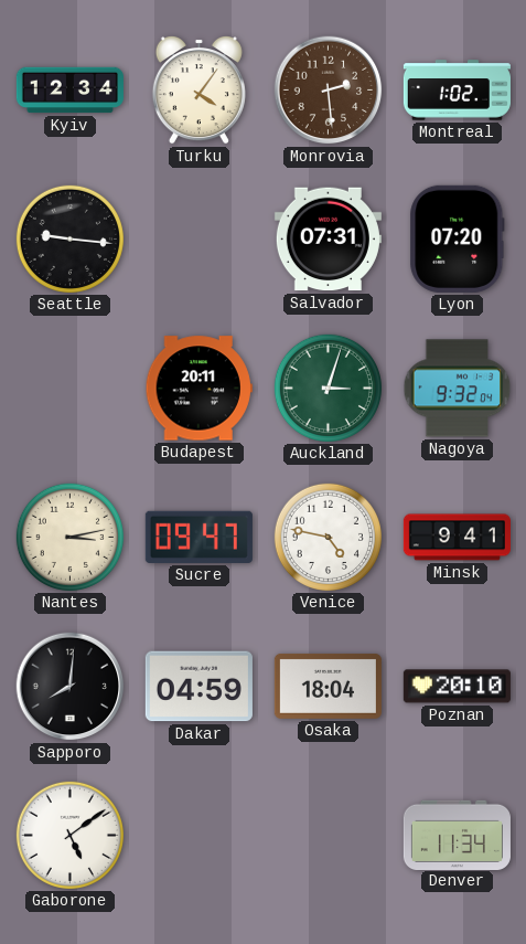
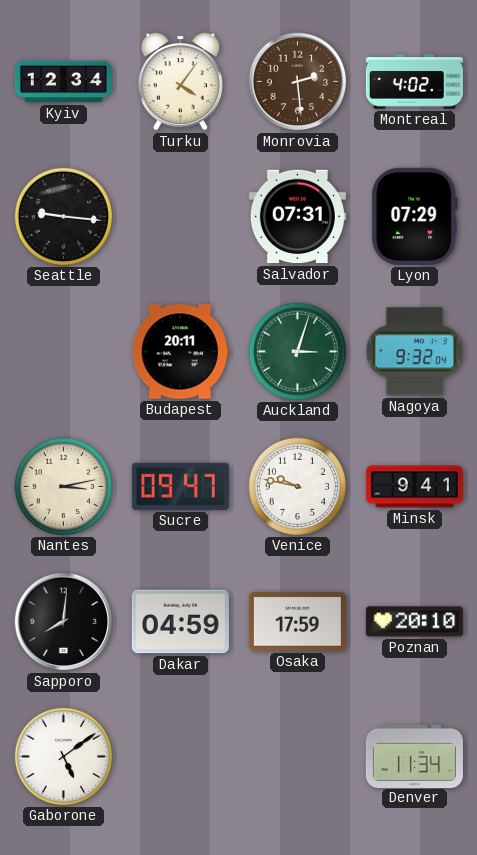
Montreal: 1:02 -> 4:02
Lyon: 07:20 -> 07:29
Venice: 4:47 -> 9:47
Osaka: 18:04 -> 17:59
